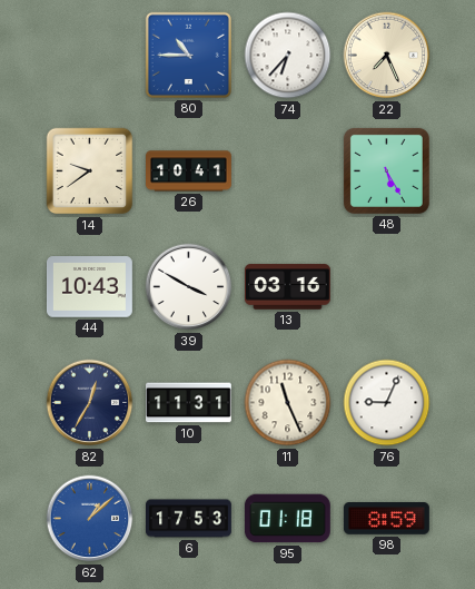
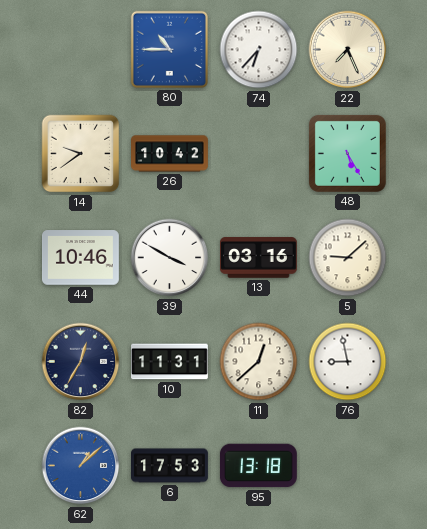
26: 10:41 -> 10:42
44: 10:43 -> 10:46
5: none -> 9:08
11: 11:26 -> 12:38
76: 9:04 -> 8:58
95: 01:18 -> 13:18
98: 8:59 -> none
